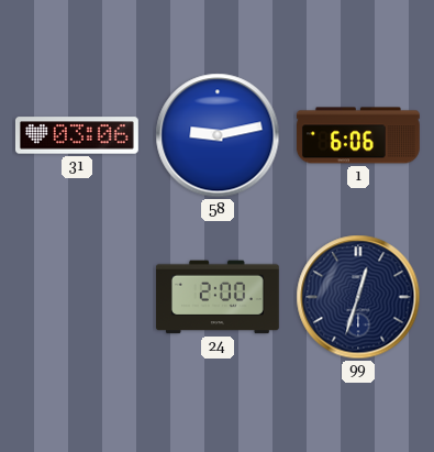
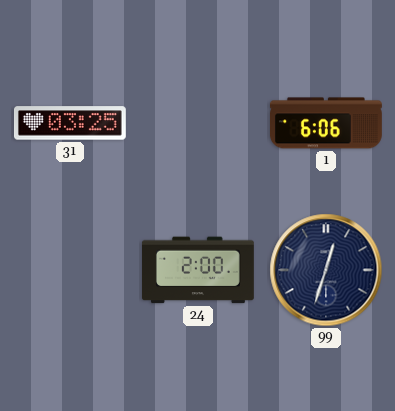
31: 03:06 -> 03:25
58: 9:13 -> none
